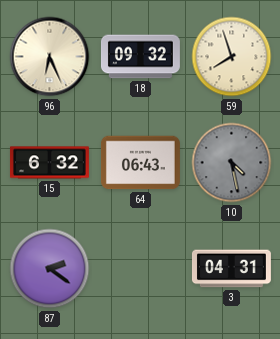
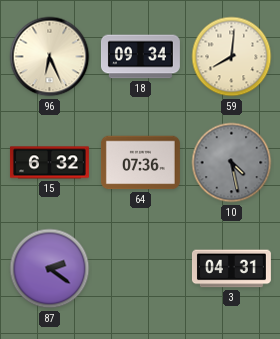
18: 09:32 -> 09:34
59: 7:57 -> 8:01
64: 06:43 -> 07:36
